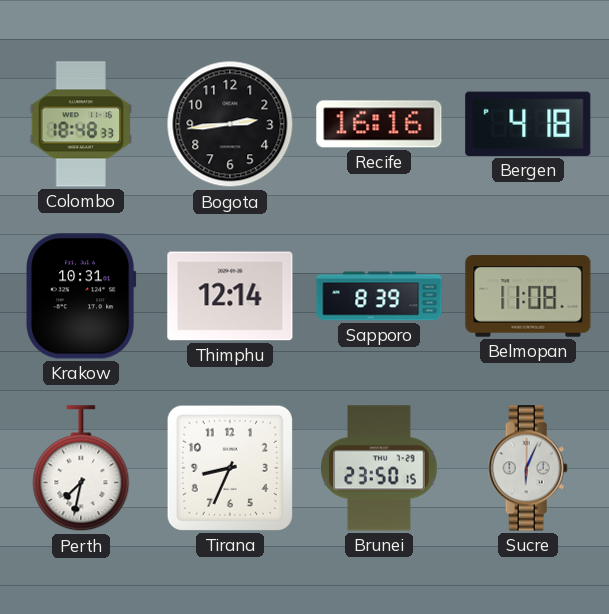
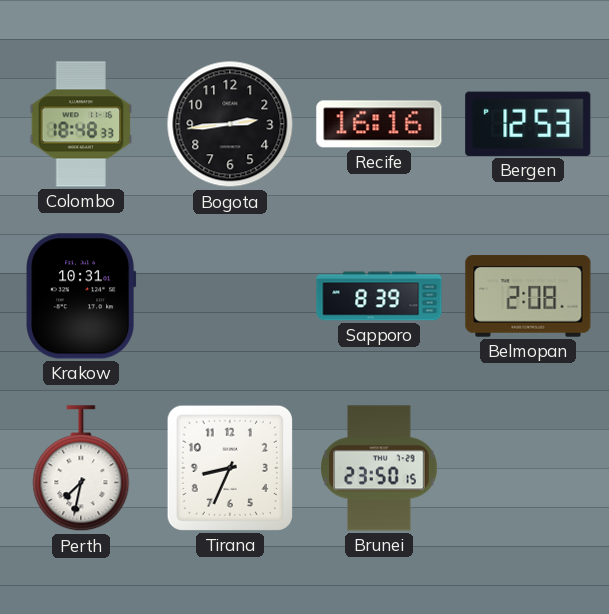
Bergen: 4:18 -> 12:53
Thimphu: 12:14 -> none
Belmopan: 11:08 -> 2:08
Sucre: 6:04 -> none
